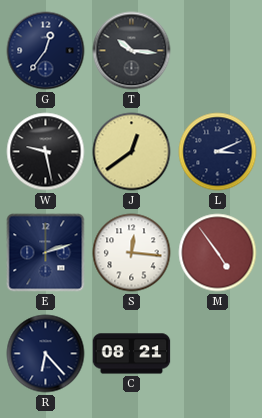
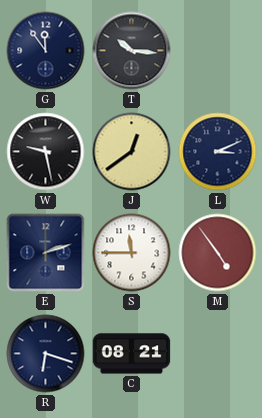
G: 12:36 -> 11:54
S: 12:16 -> 11:45
R: 6:23 -> 6:18
